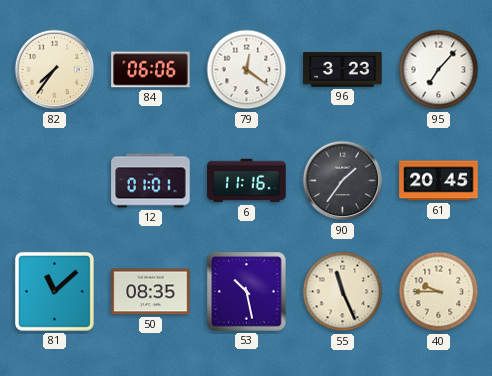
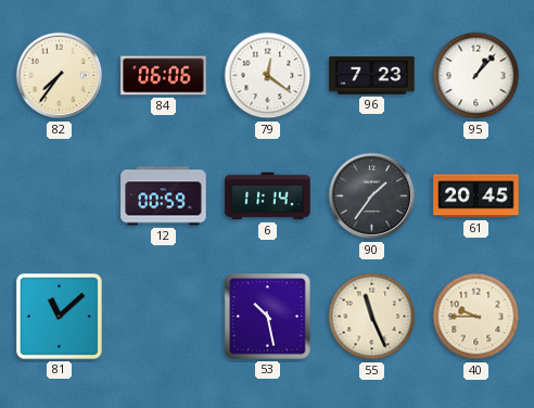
96: 3:23 -> 7:23
95: 7:07 -> 1:07
12: 01:01 -> 00:59
6: 11:16 -> 11:14
50: 08:35 -> none
